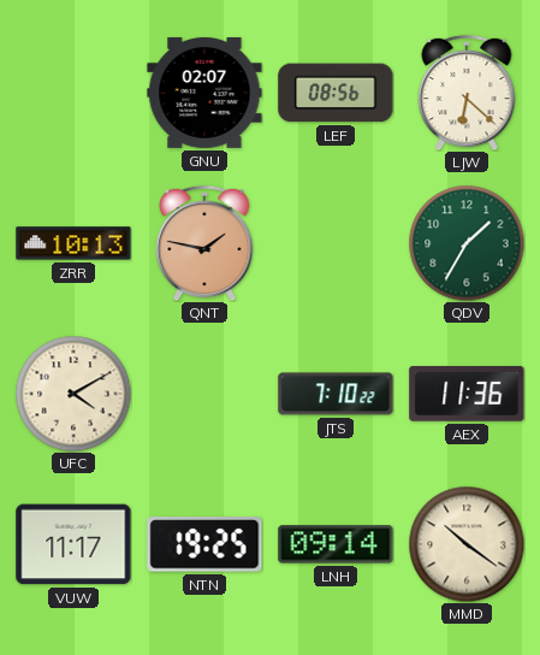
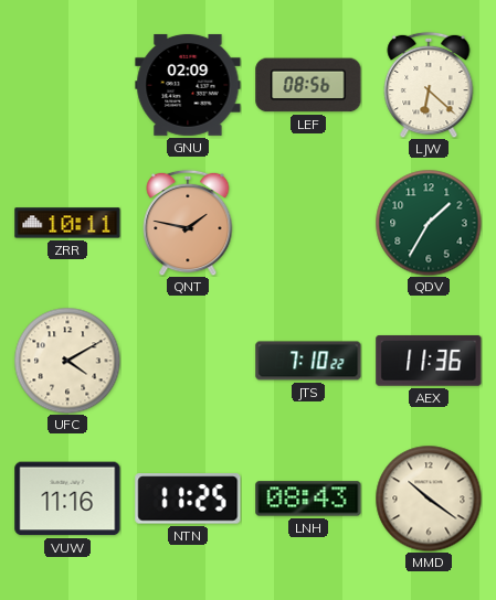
GNU: 02:07 -> 02:09
ZRR: 10:13 -> 10:11
VUW: 11:17 -> 11:16
NTN: 19:25 -> 11:25
LNH: 09:14 -> 08:43
